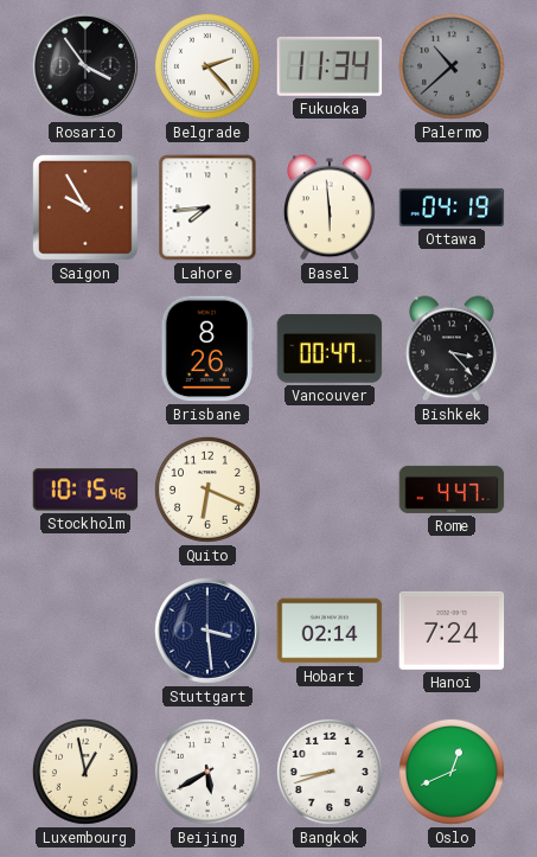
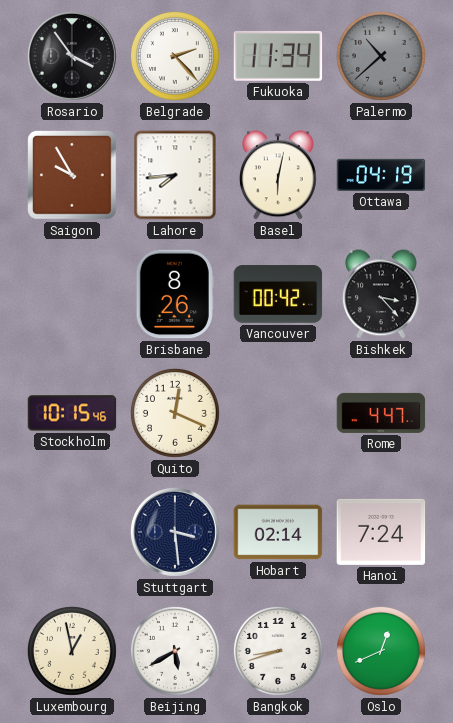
Basel: 5:59 -> 6:02
Vancouver: 00:47 -> 00:42
Quito: 6:19 -> 12:19
